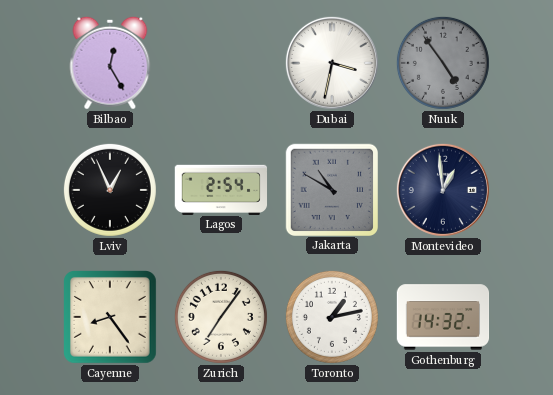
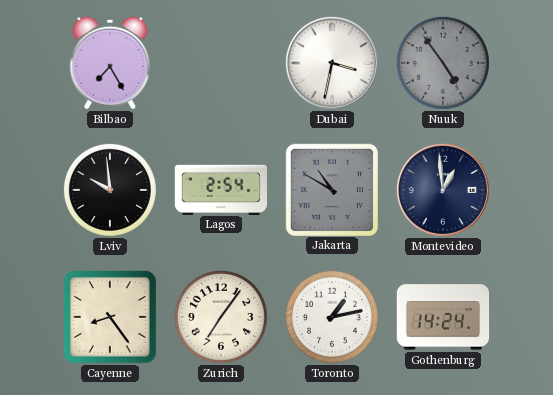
Bilbao: 12:25 -> 7:25
Lviv: 12:56 -> 9:59
Gothenburg: 14:32 -> 14:24
